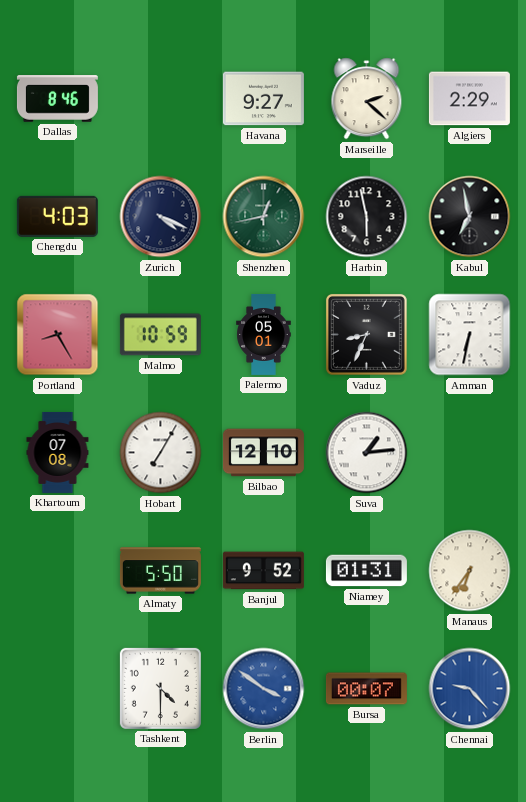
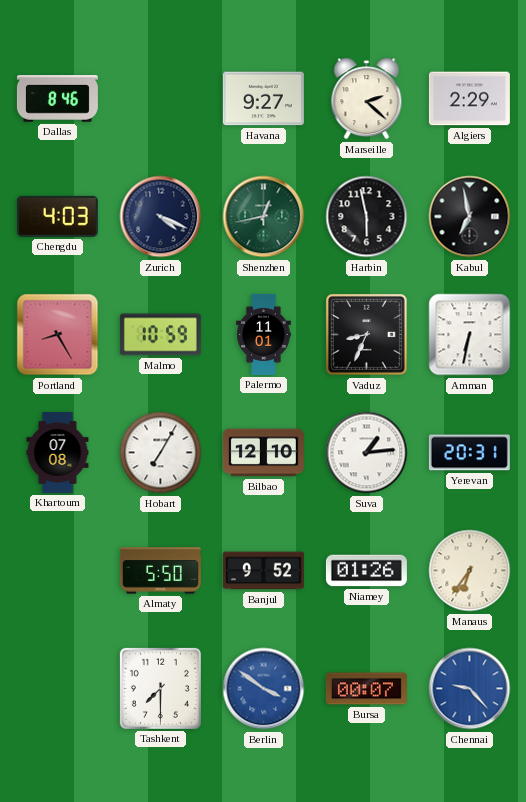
Palermo: 05:01 -> 11:01
Yerevan: none -> 20:31
Niamey: 01:31 -> 01:26
Tashkent: 4:30 -> 7:30
